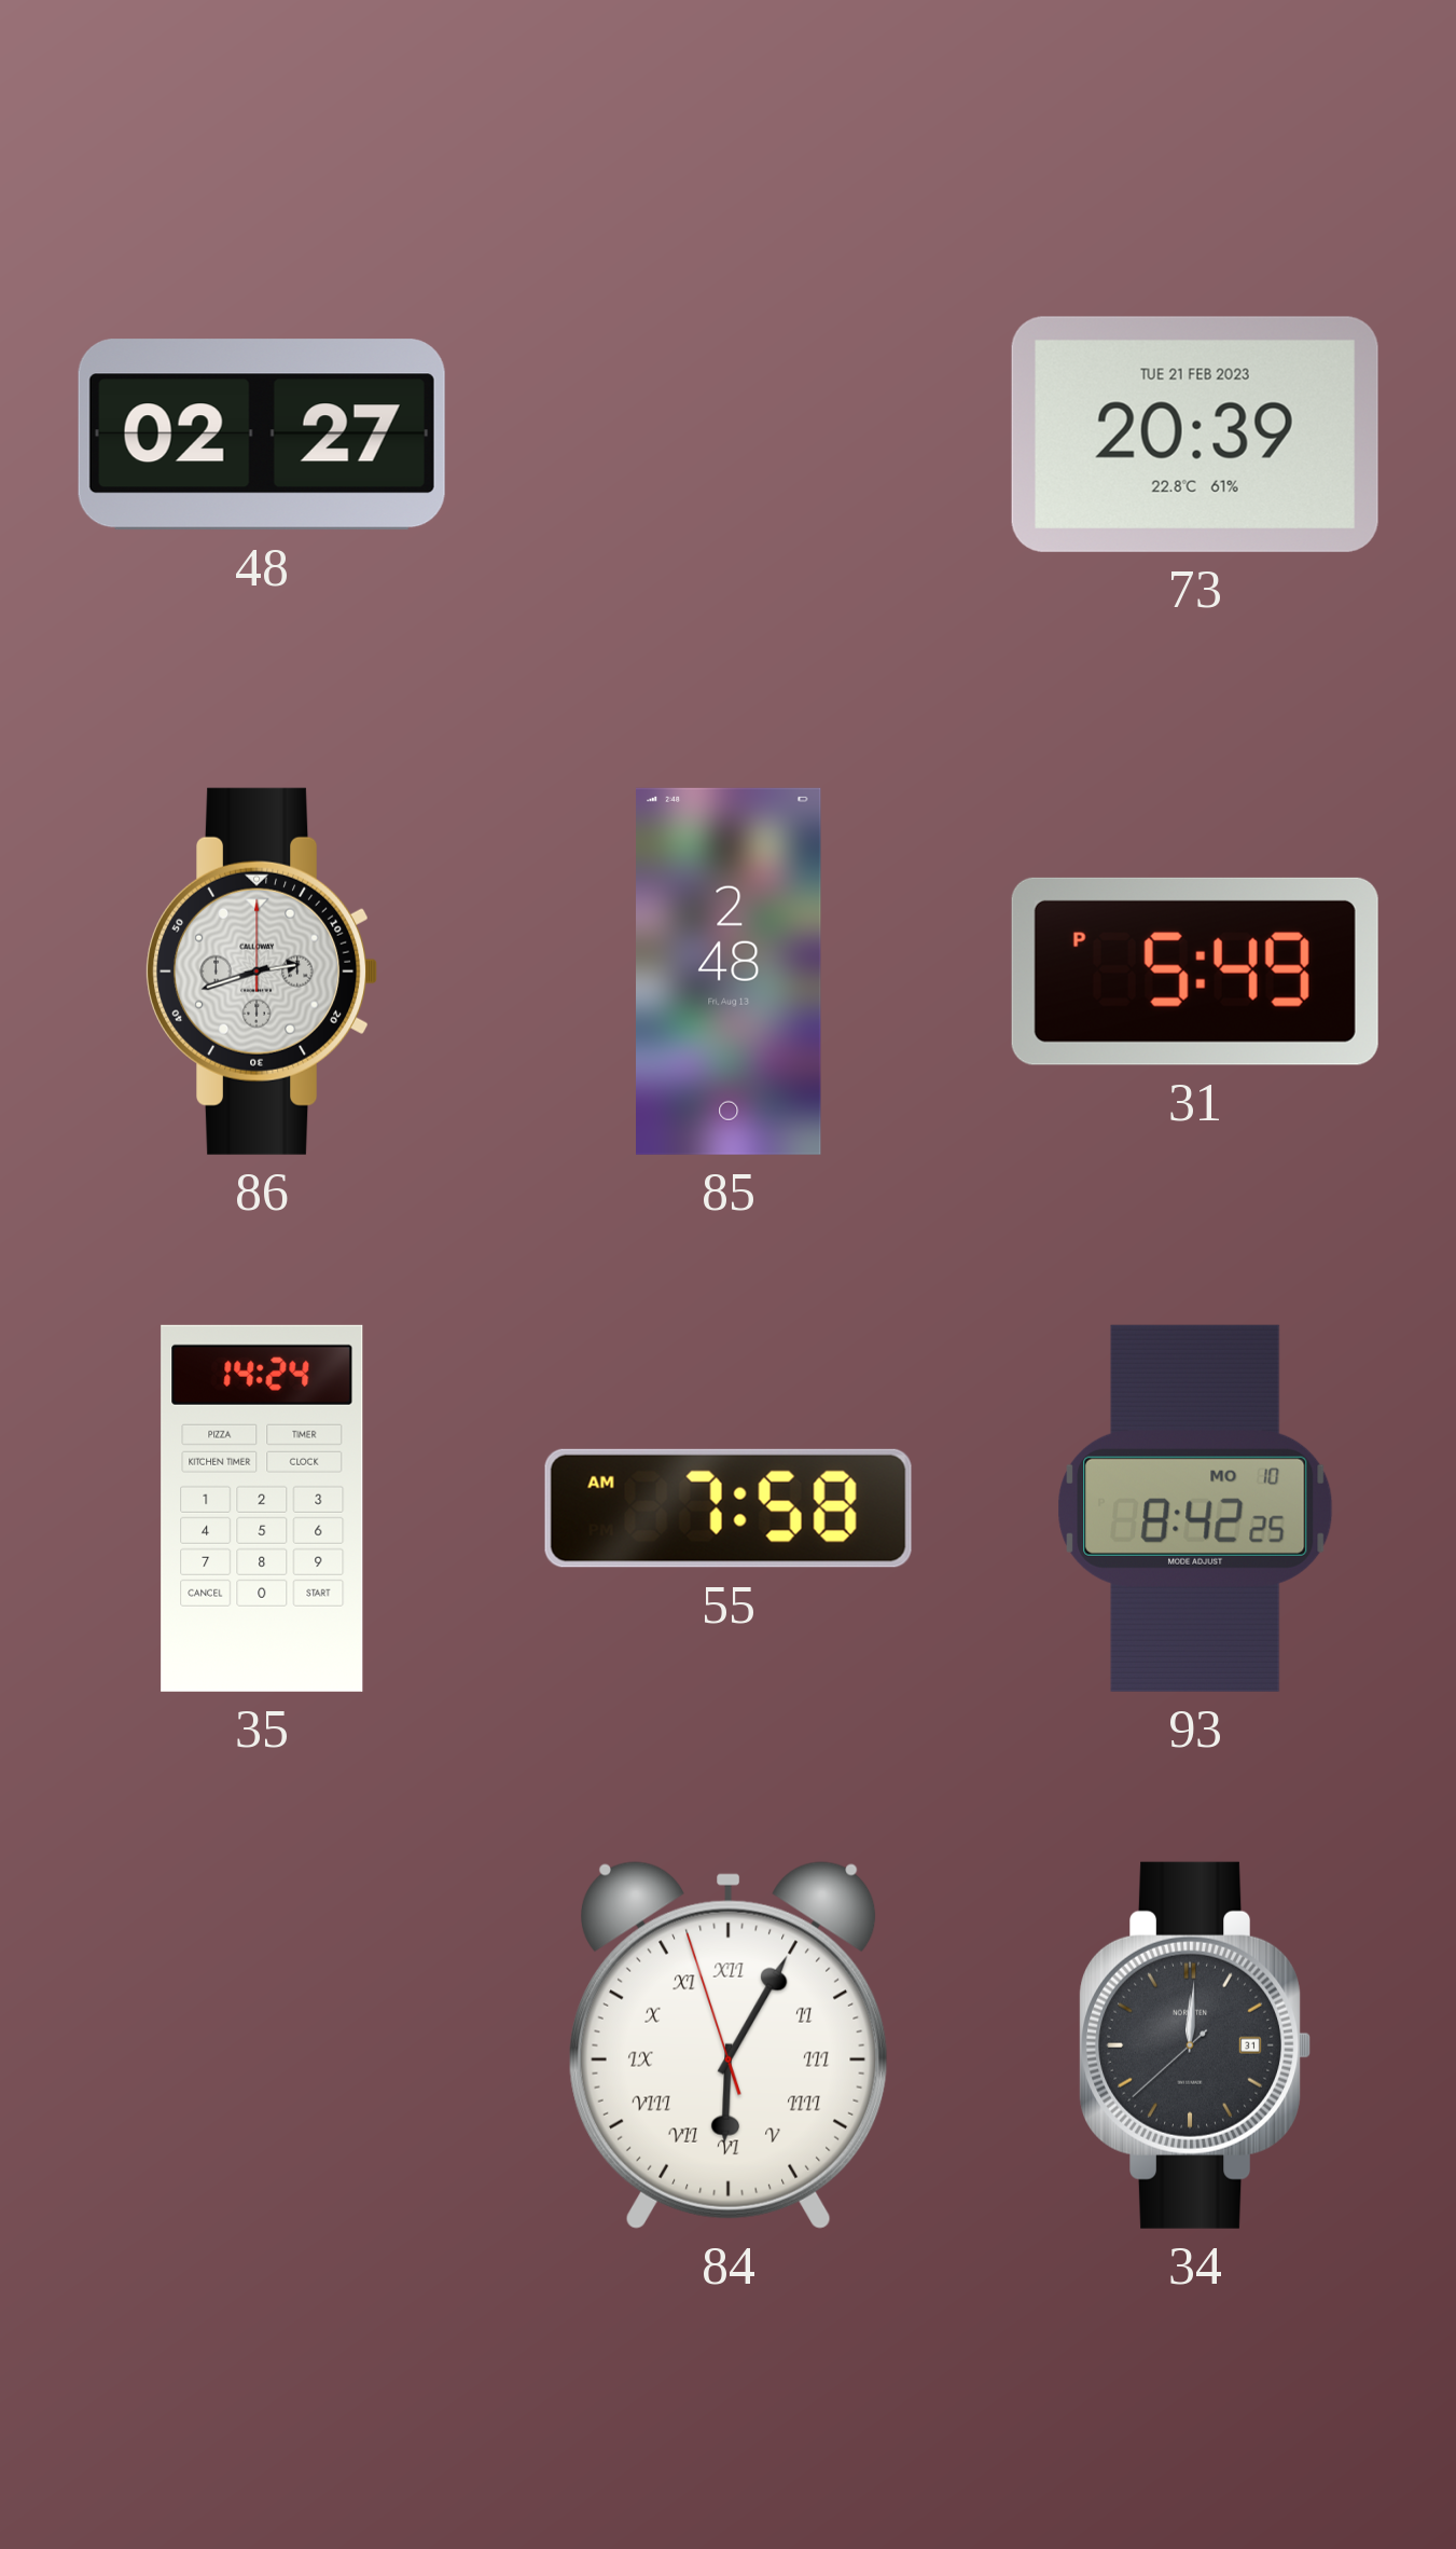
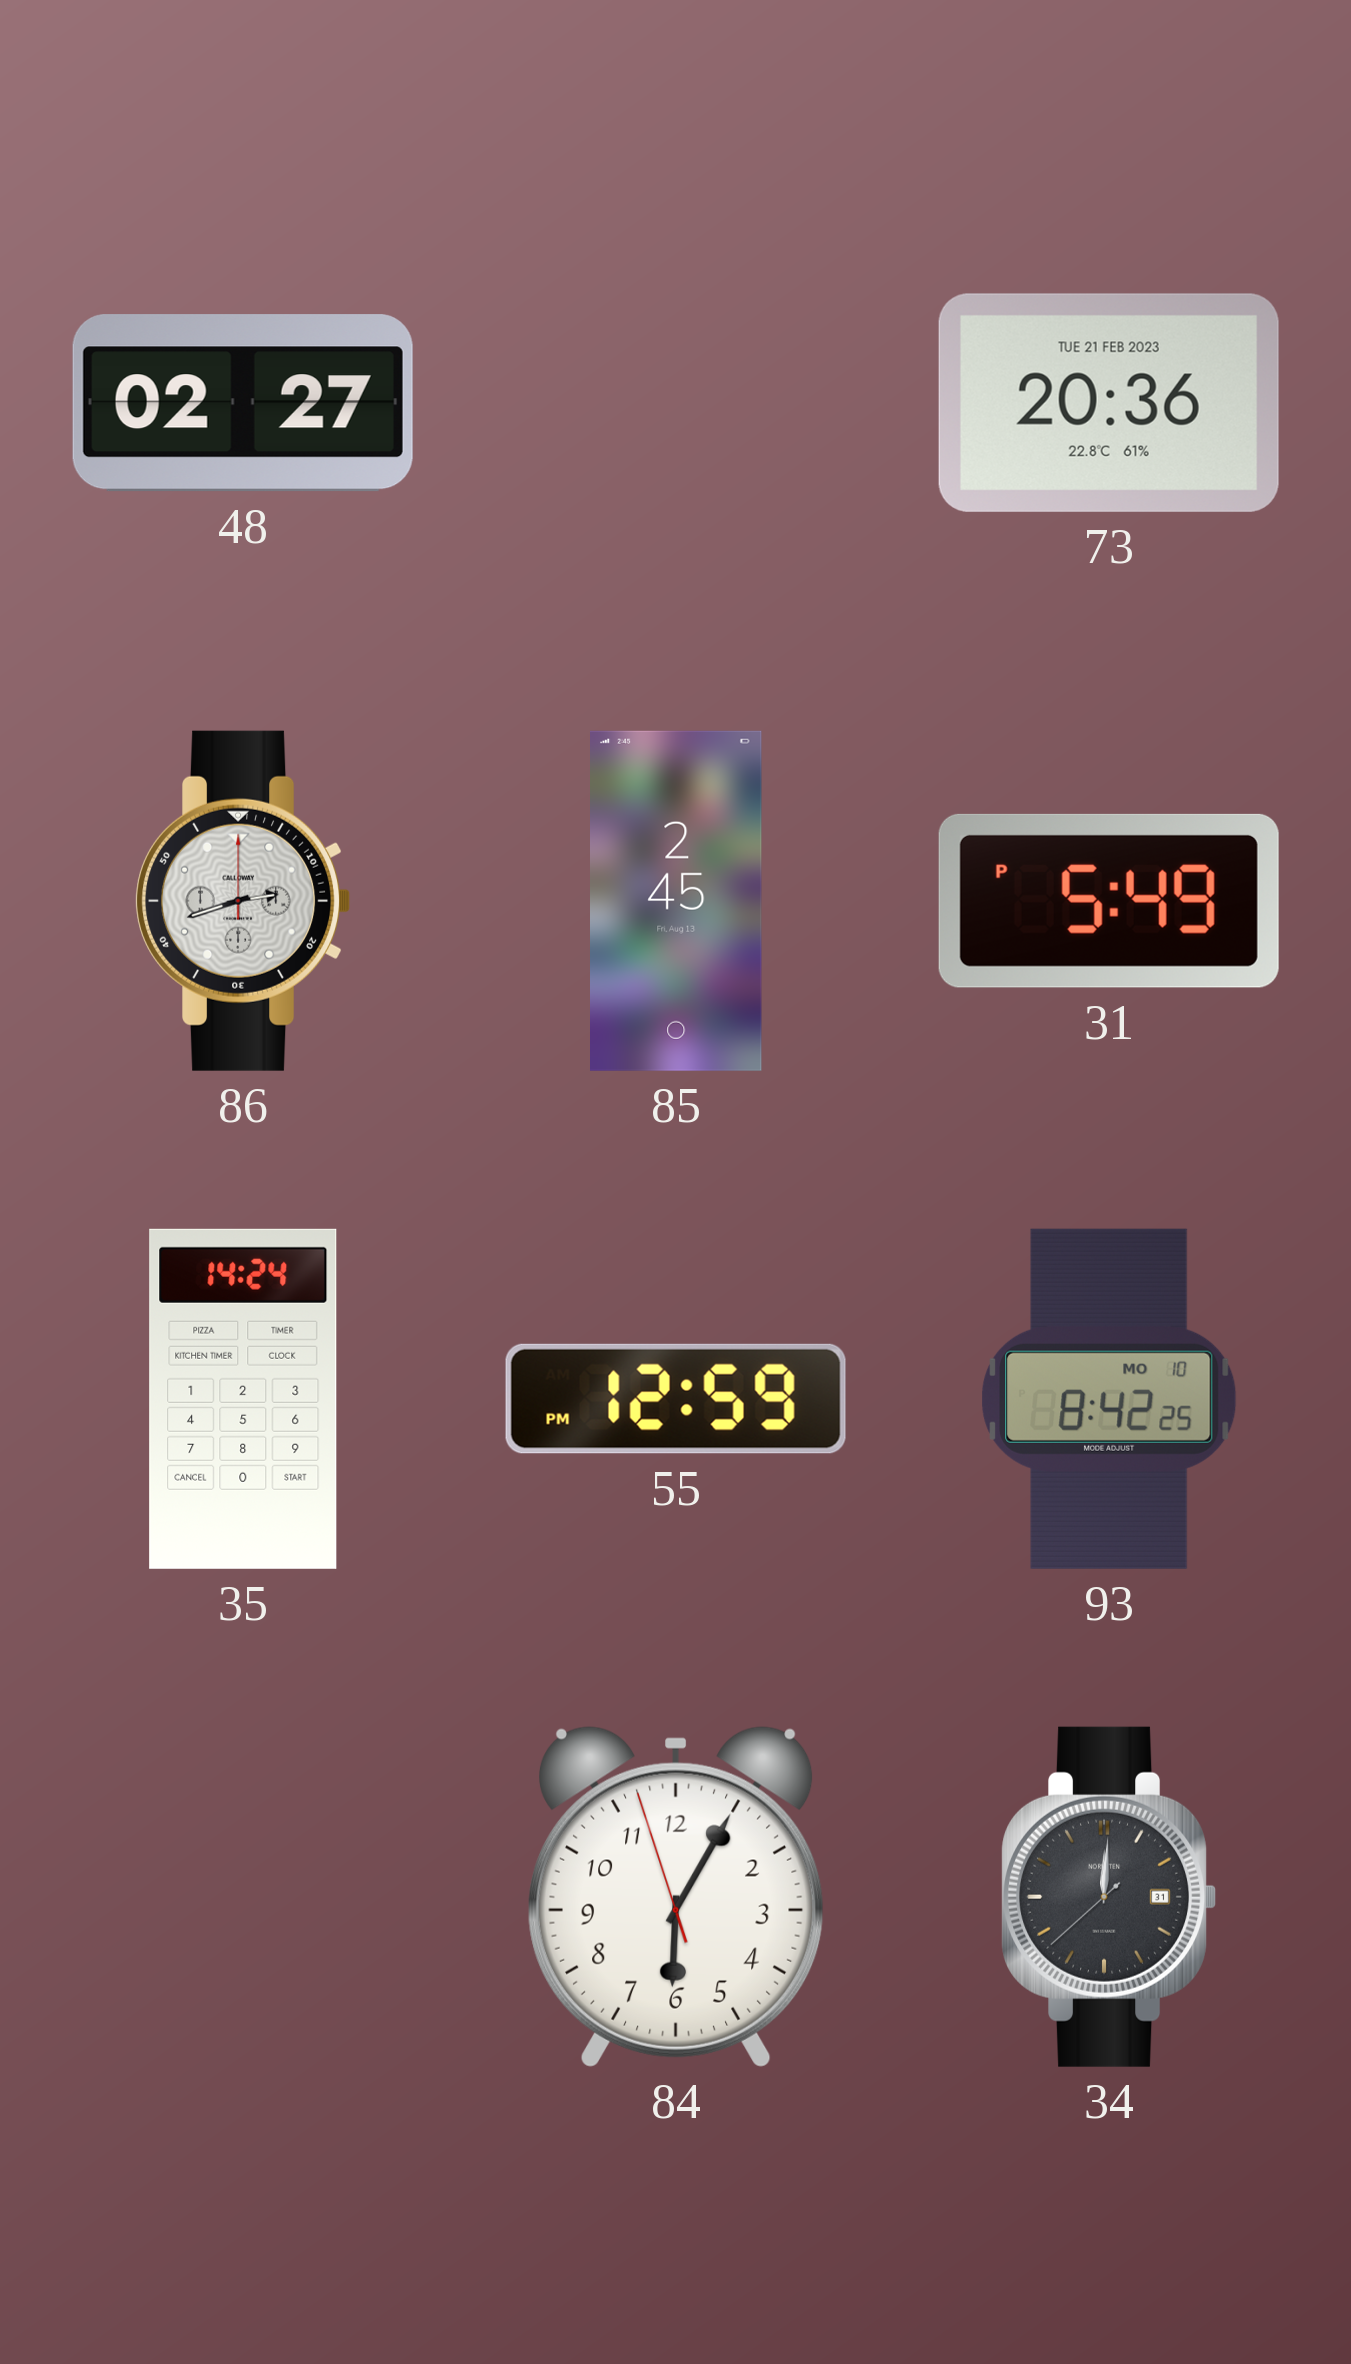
73: 20:39 -> 20:36
85: 2:48 -> 2:45
55: 7:58 -> 12:59
84 numerals: Roman -> Arabic
